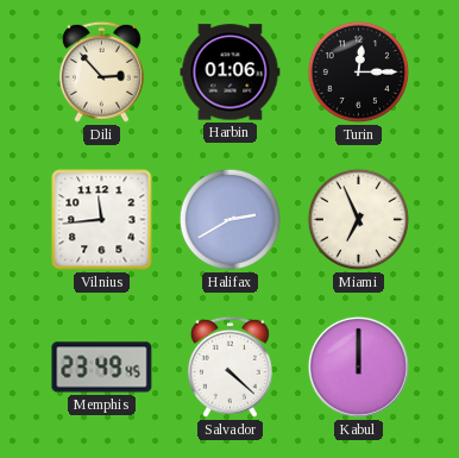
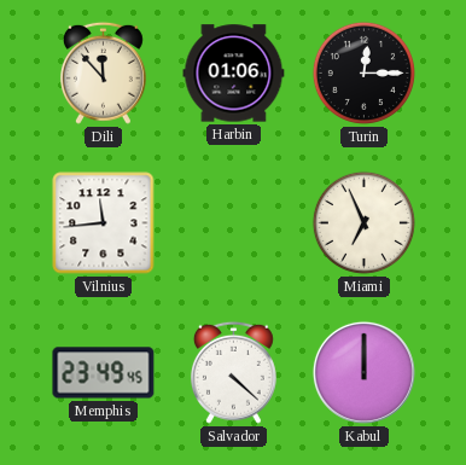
Dili: 2:53 -> 11:53
Halifax: 2:40 -> none
